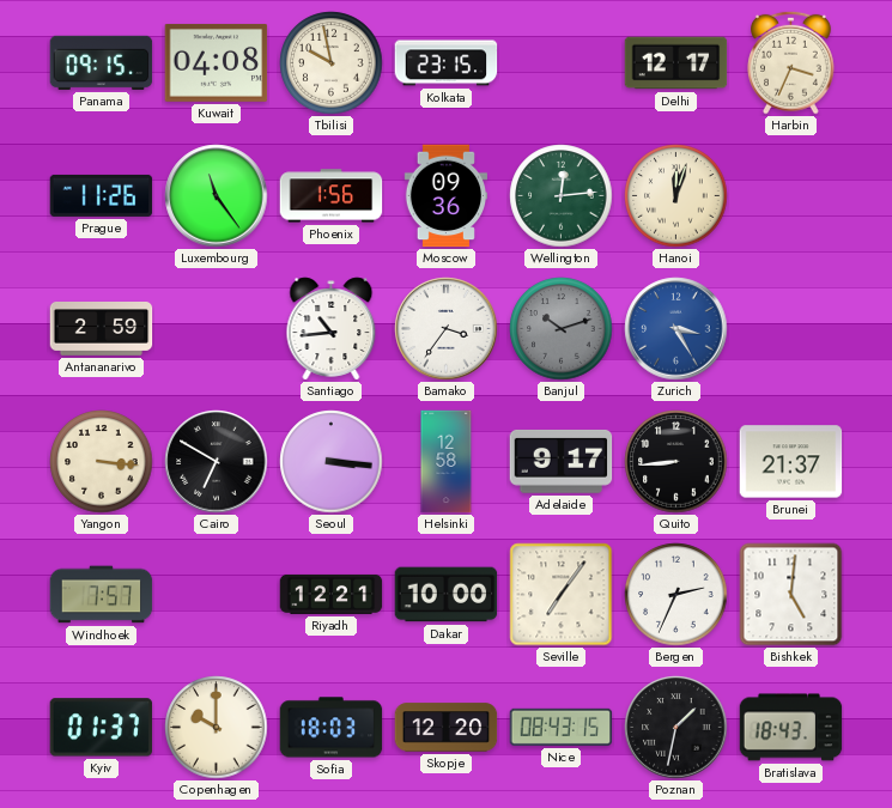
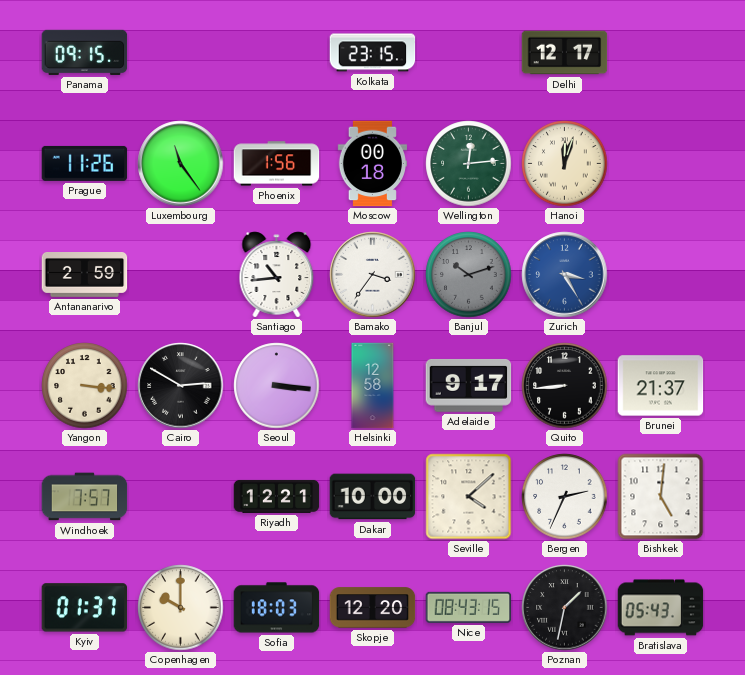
Kuwait: 04:08 -> none
Tbilisi: 9:58 -> none
Harbin: 3:34 -> none
Moscow: 09:36 -> 00:18
Cairo: 6:50 -> 2:50
Seville: 7:06 -> 4:08
Bratislava: 18:43 -> 05:43
